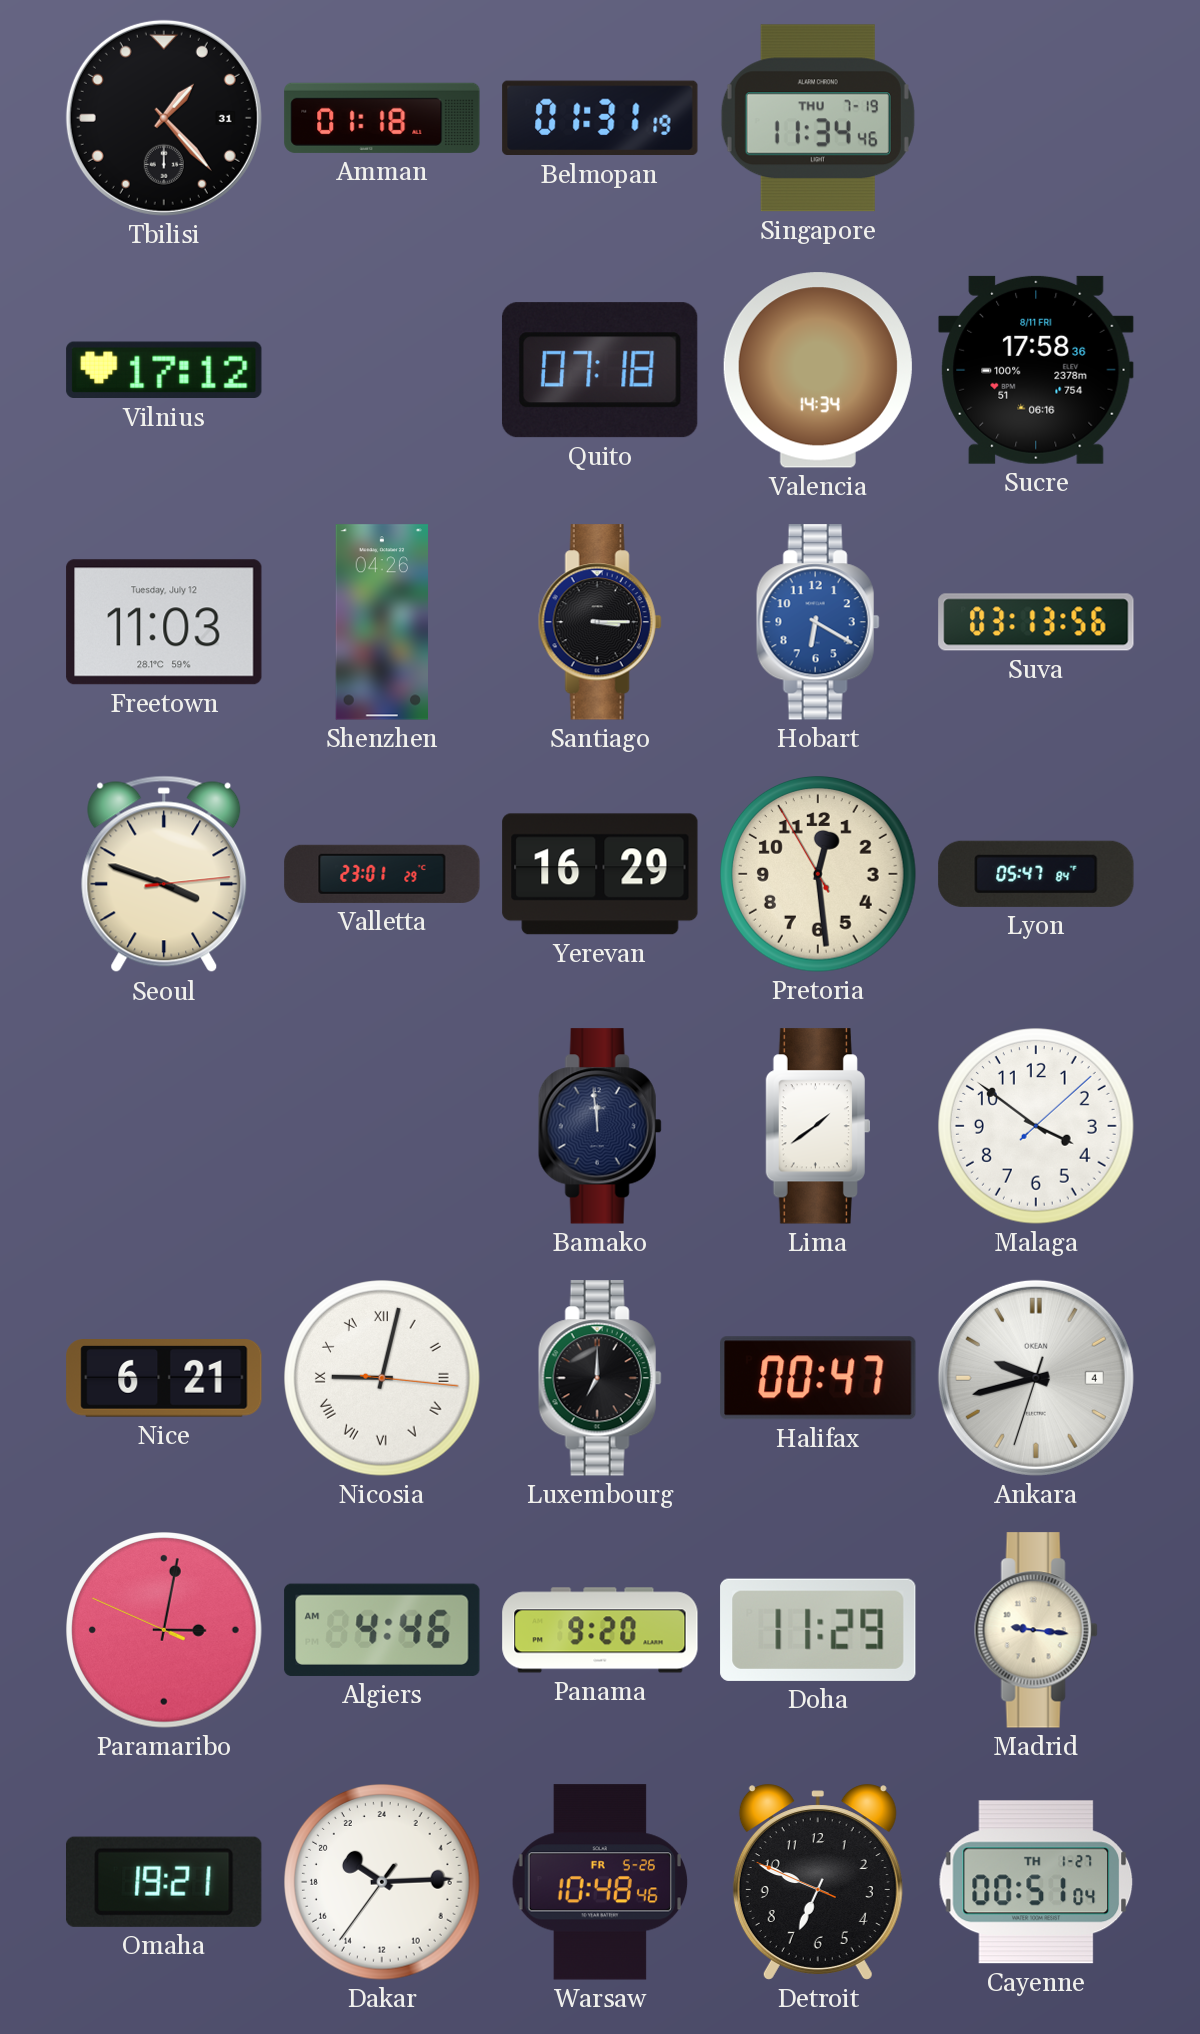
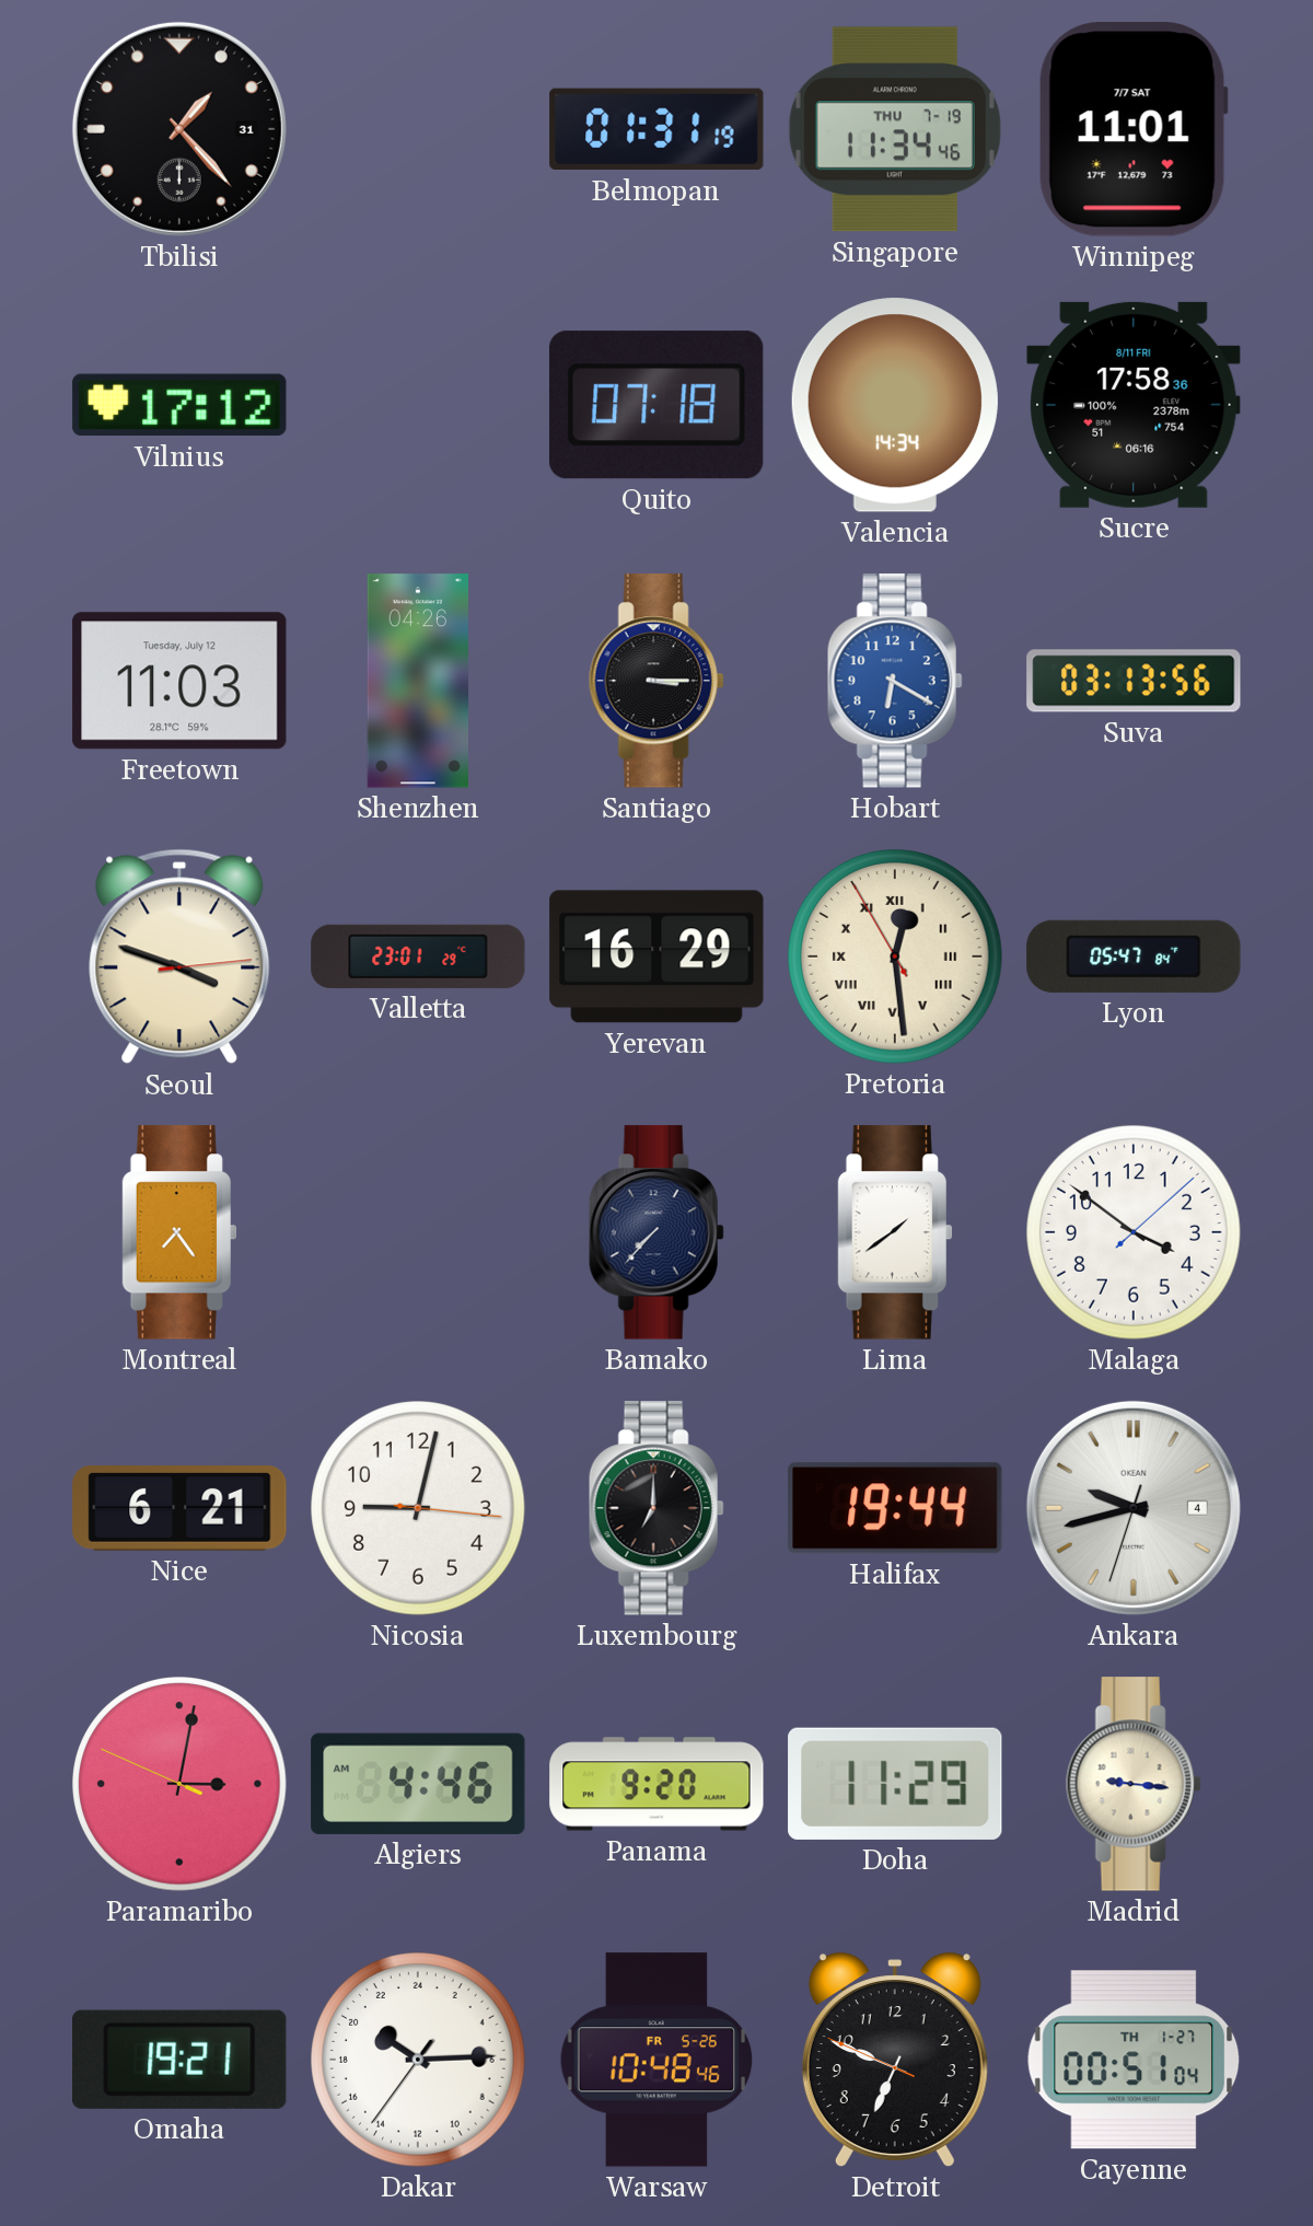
Amman: 01:18 -> none
Winnipeg: none -> 11:01
Pretoria numerals: Arabic -> Roman
Montreal: none -> 7:24
Bamako: 11:59 -> 7:37
Nicosia numerals: Roman -> Arabic
Halifax: 00:47 -> 19:44
